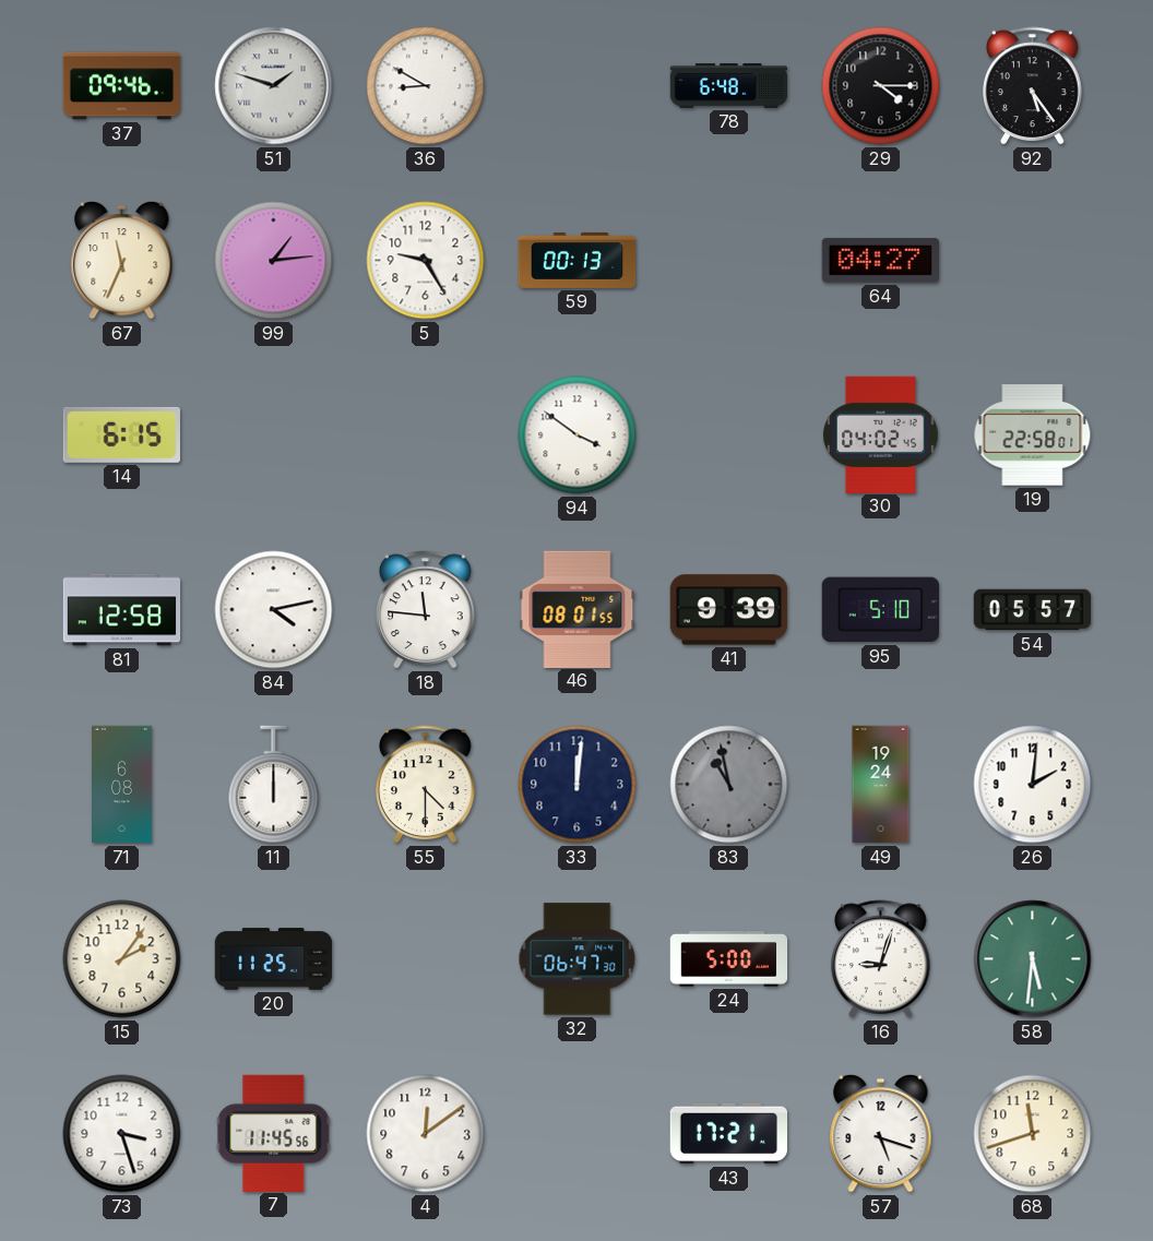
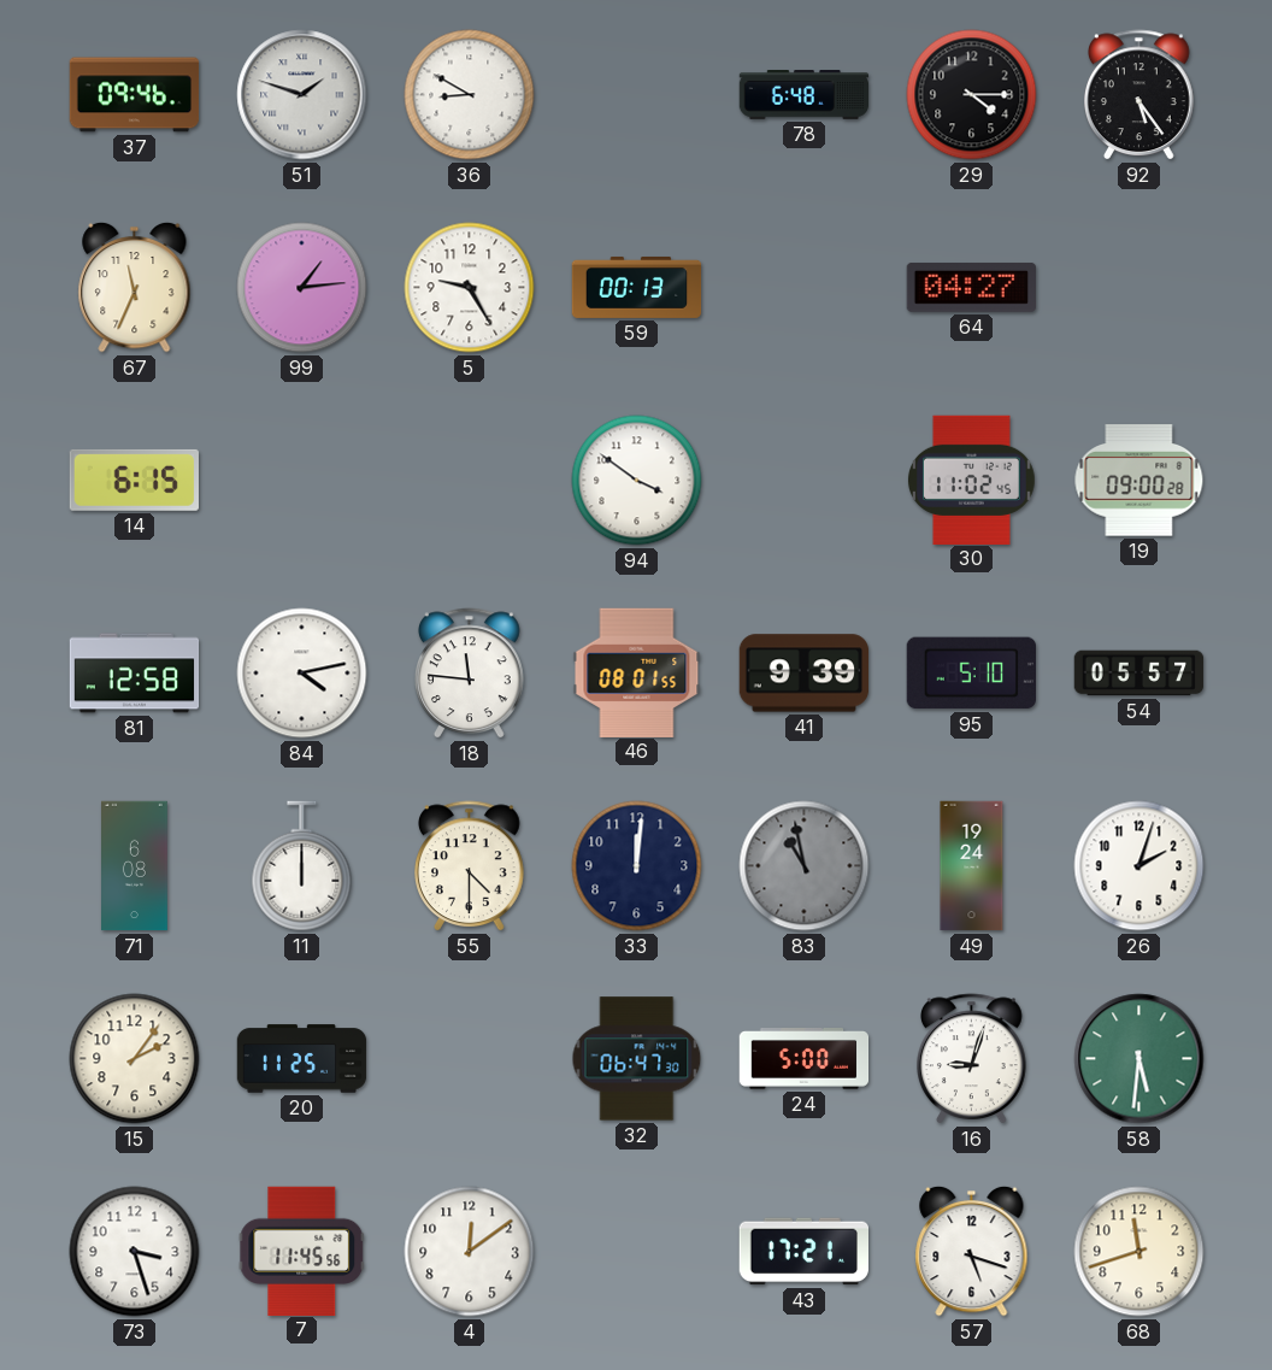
30: 04:02 -> 11:02
19: 22:58 -> 09:00
26: 2:01 -> 2:03
